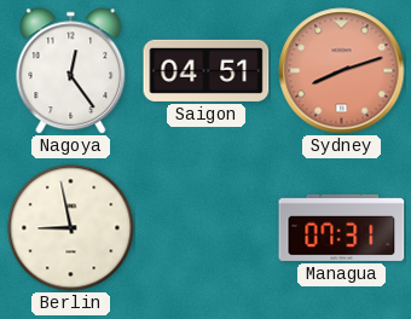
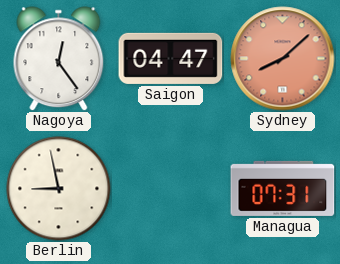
Saigon: 04:51 -> 04:47
Sydney: 8:12 -> 8:08
